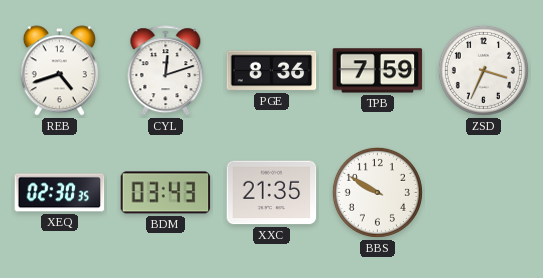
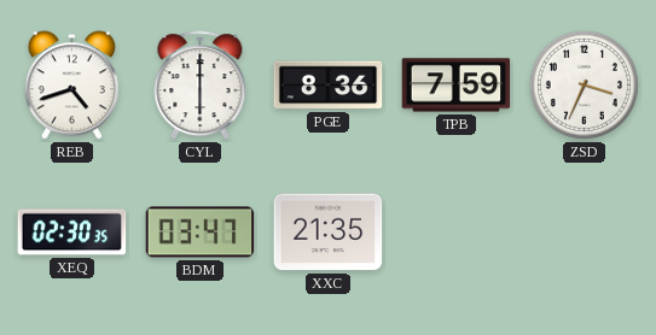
CYL: 12:12 -> 6:00
BDM: 03:43 -> 03:47
BBS: 9:50 -> none
